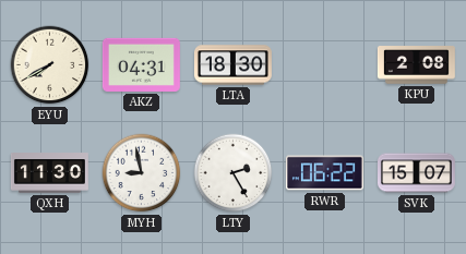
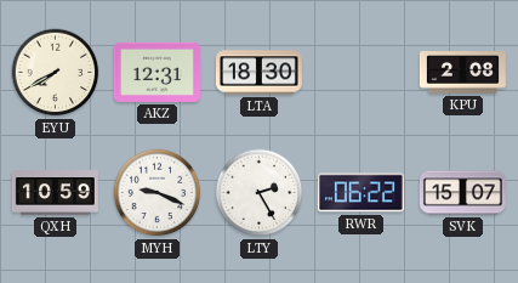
AKZ: 04:31 -> 12:31
QXH: 11:30 -> 10:59
MYH: 8:58 -> 9:19
